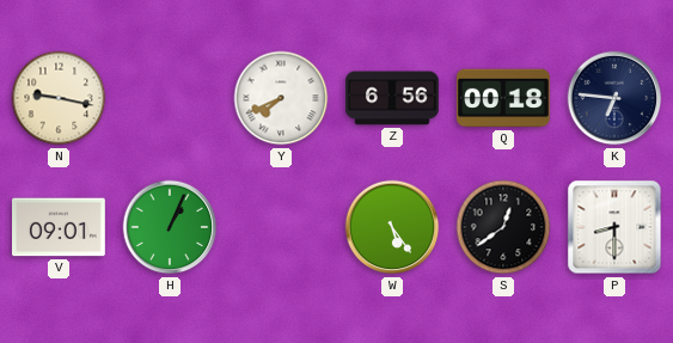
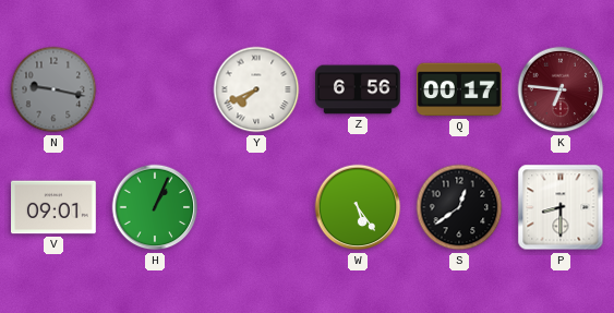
N dial: cream -> grey
Q: 00:18 -> 00:17
K dial: navy -> burgundy
